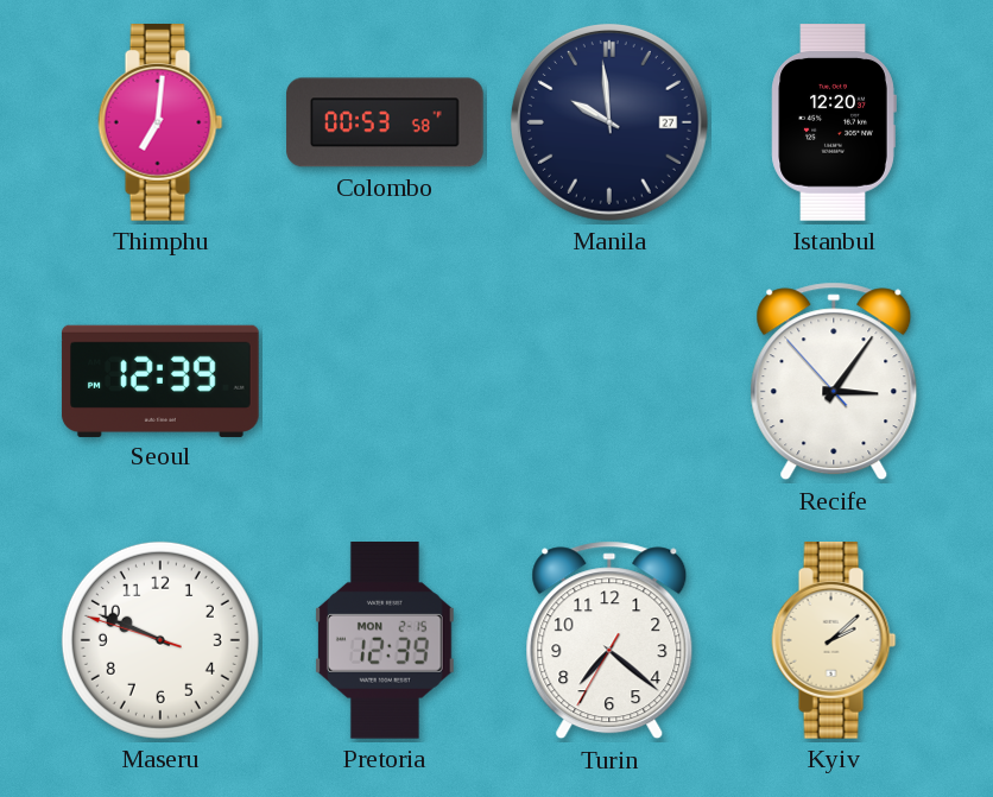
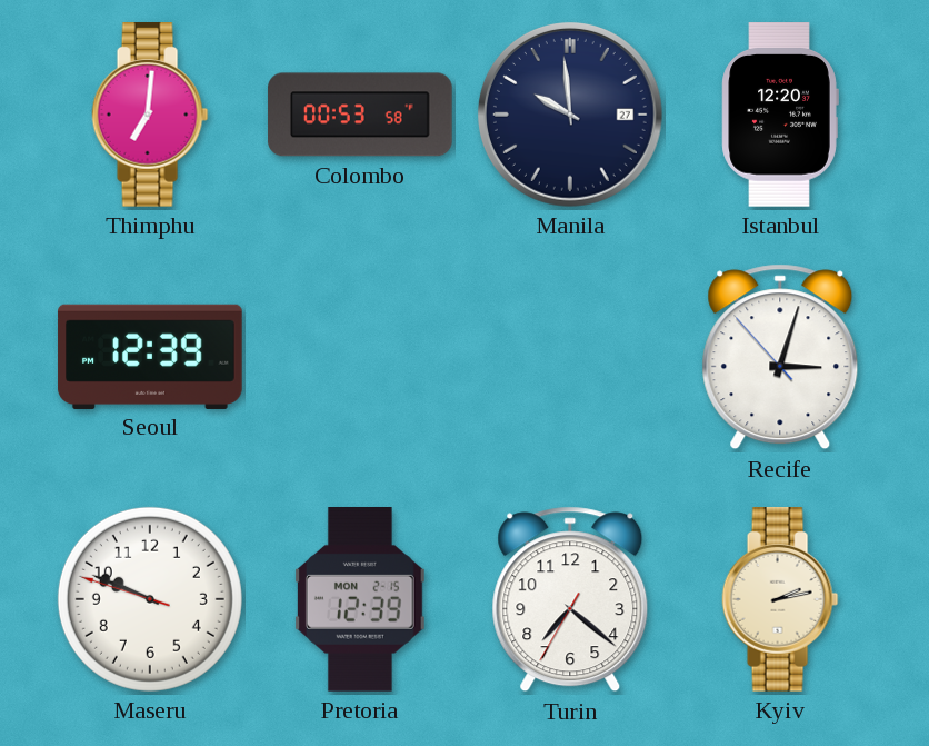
Recife: 3:05 -> 3:02
Kyiv: 2:08 -> 2:13
